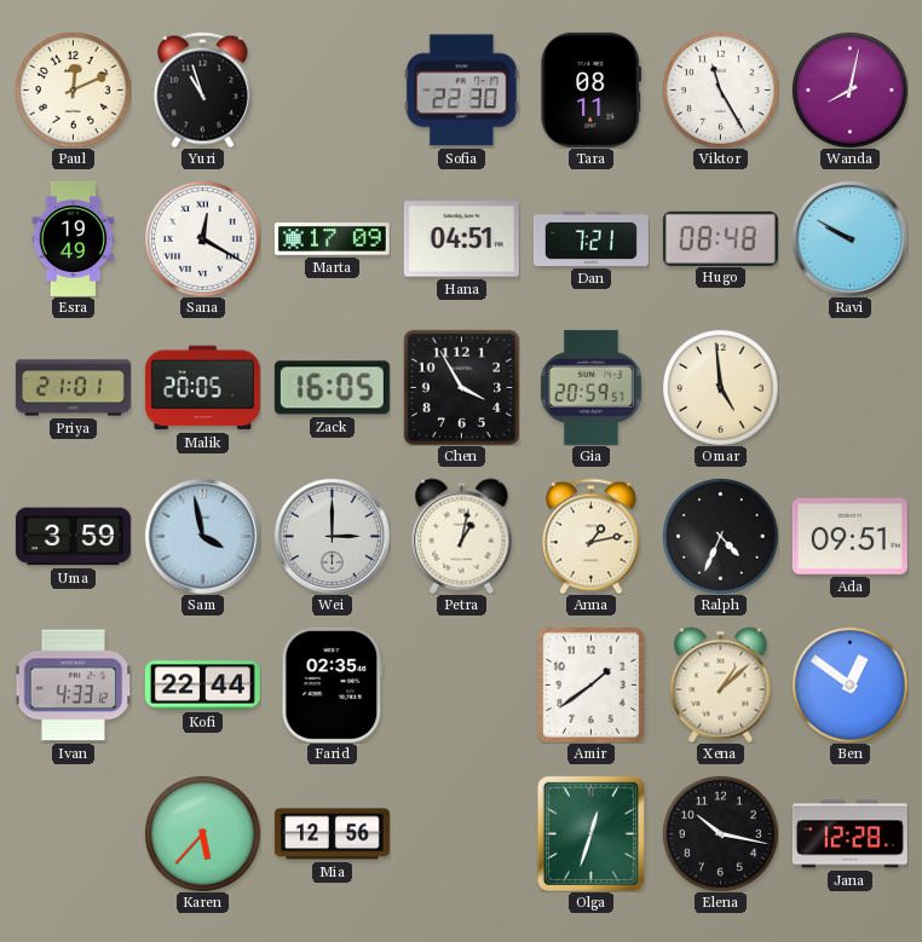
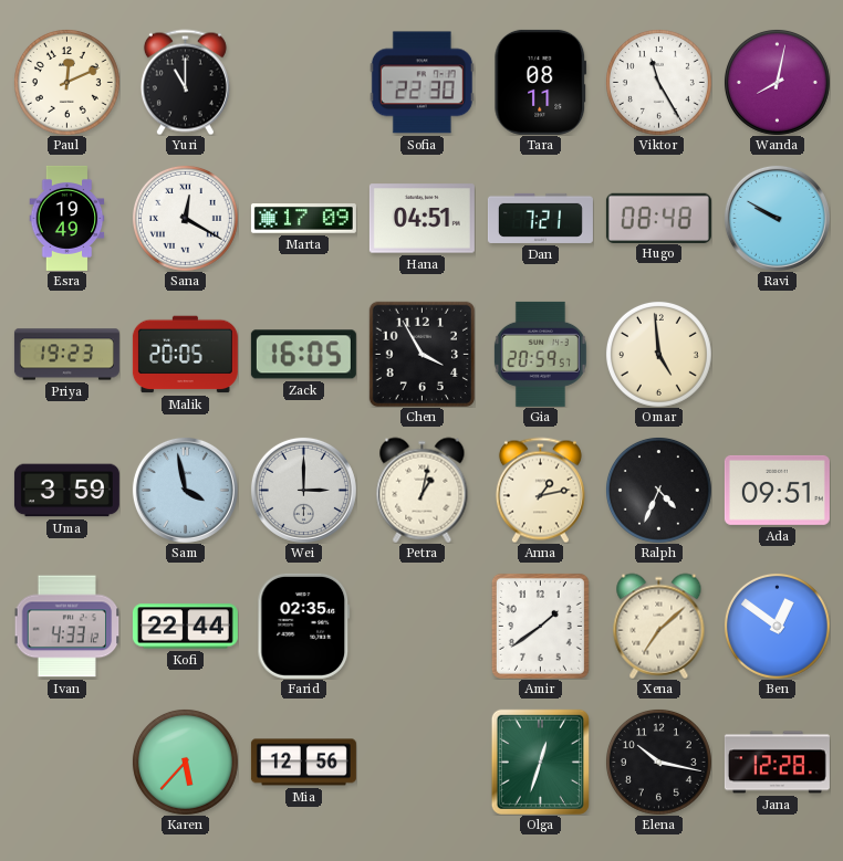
Yuri: 10:57 -> 11:00
Priya: 21:01 -> 19:23
Xena: 1:08 -> 7:08
